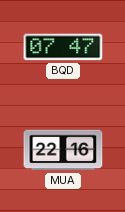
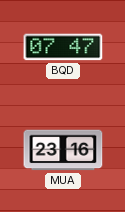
MUA: 22:16 -> 23:16
